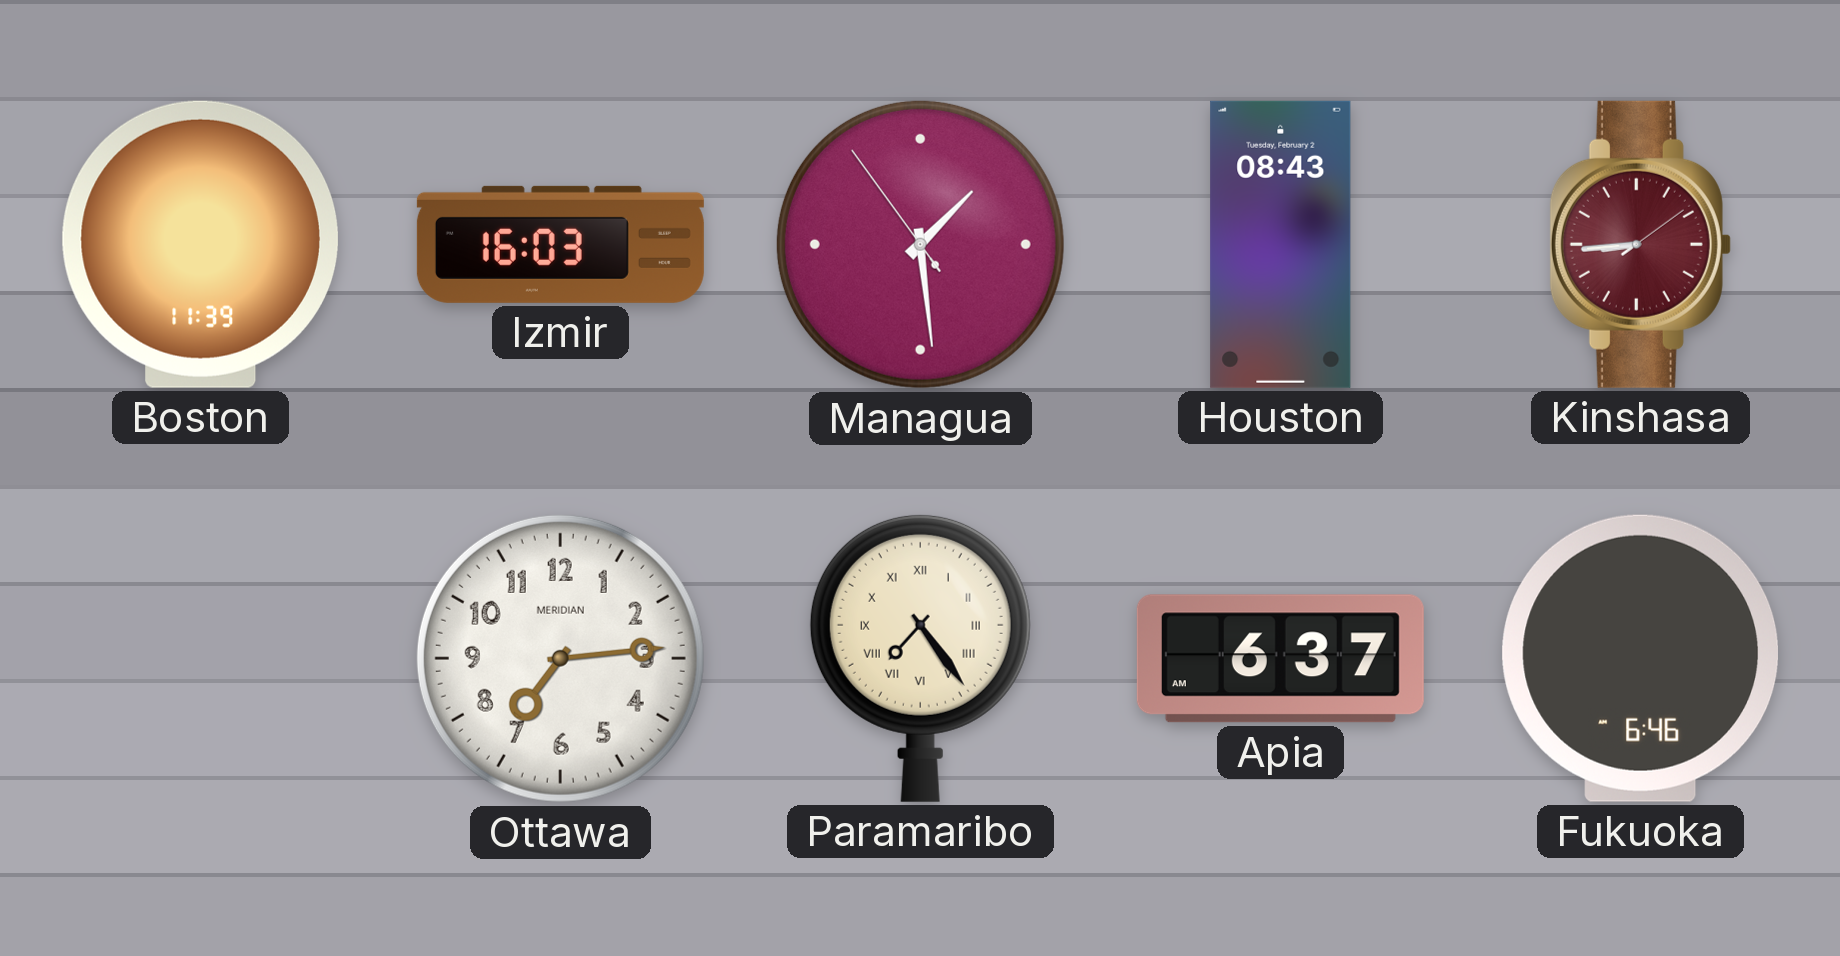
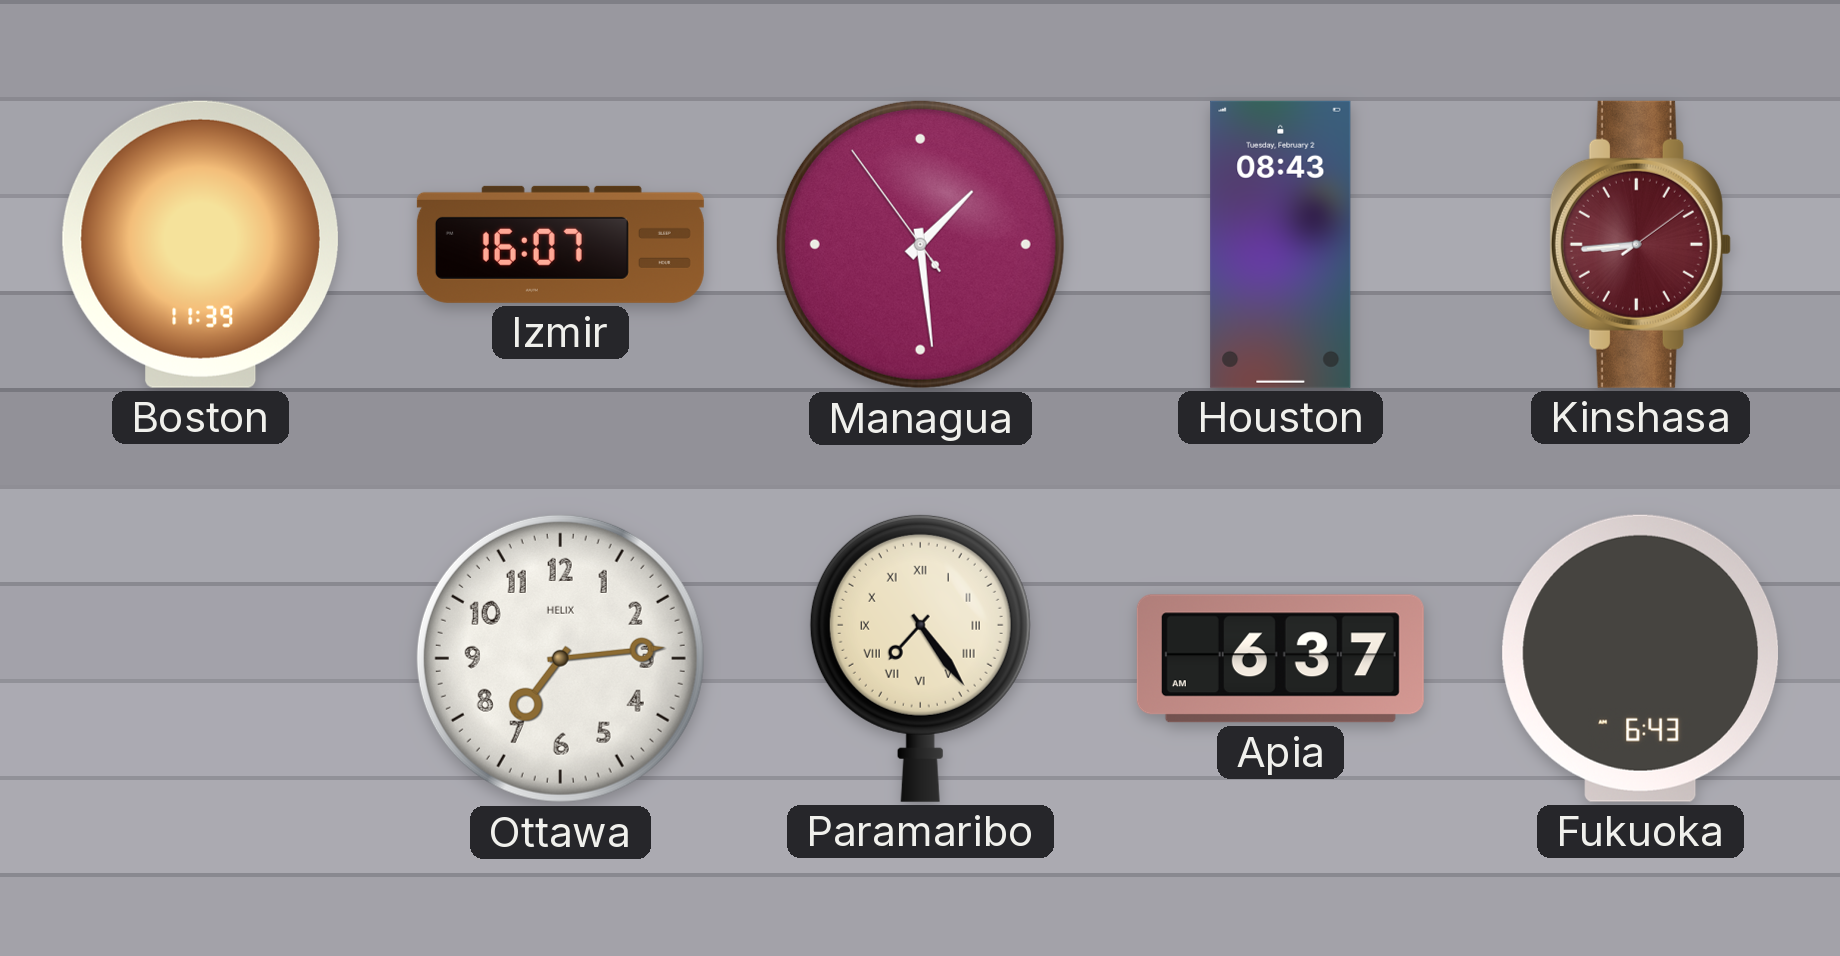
Izmir: 16:03 -> 16:07
Ottawa brand: MERIDIAN -> HELIX
Fukuoka: 6:46 -> 6:43
